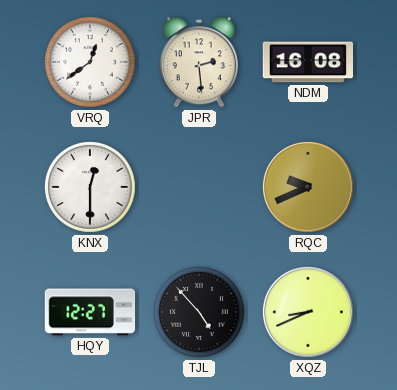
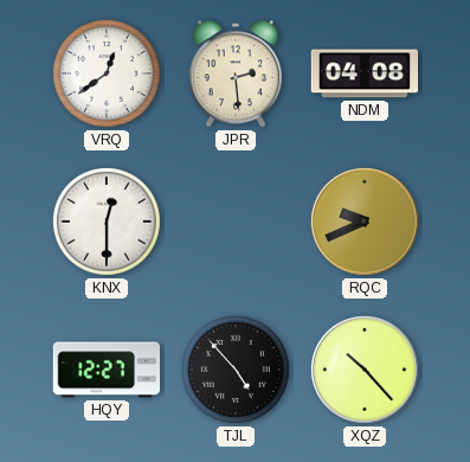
NDM: 16:08 -> 04:08
XQZ: 8:41 -> 10:23
